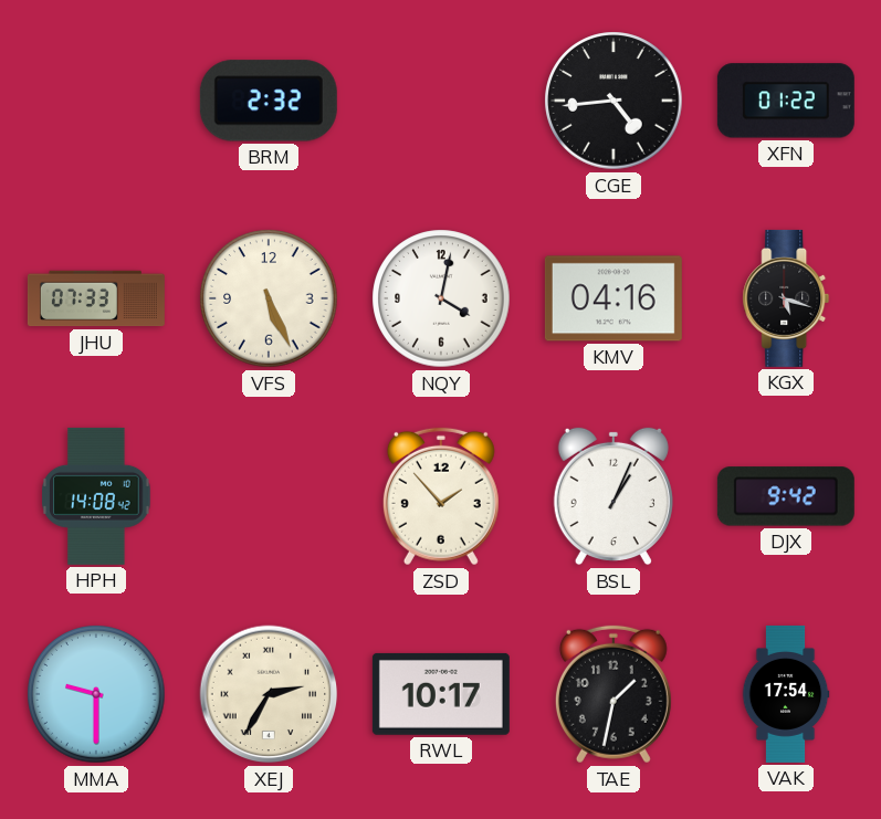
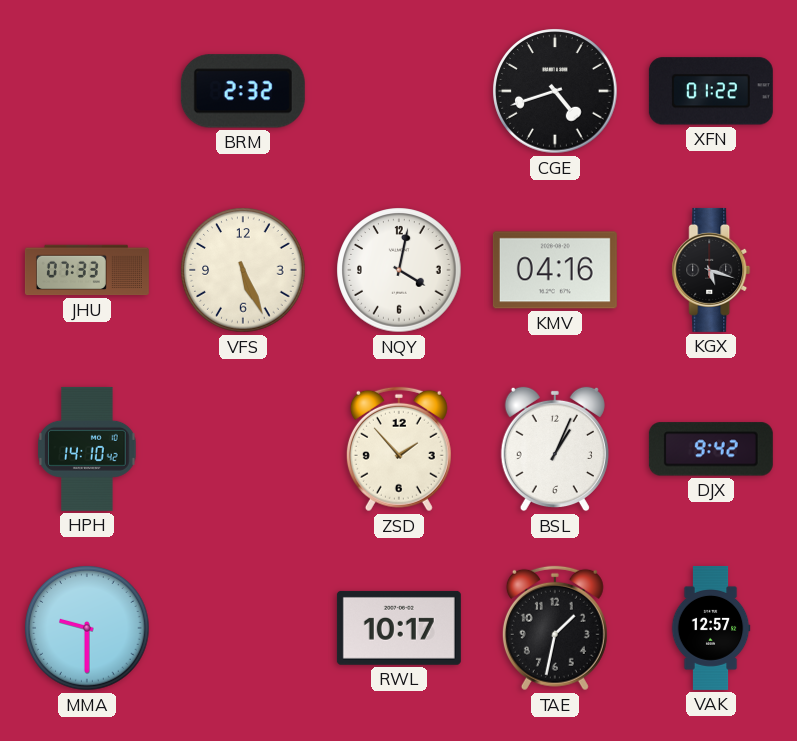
CGE: 4:44 -> 4:42
HPH: 14:08 -> 14:10
XEJ: 2:35 -> none
VAK: 17:54 -> 12:57
